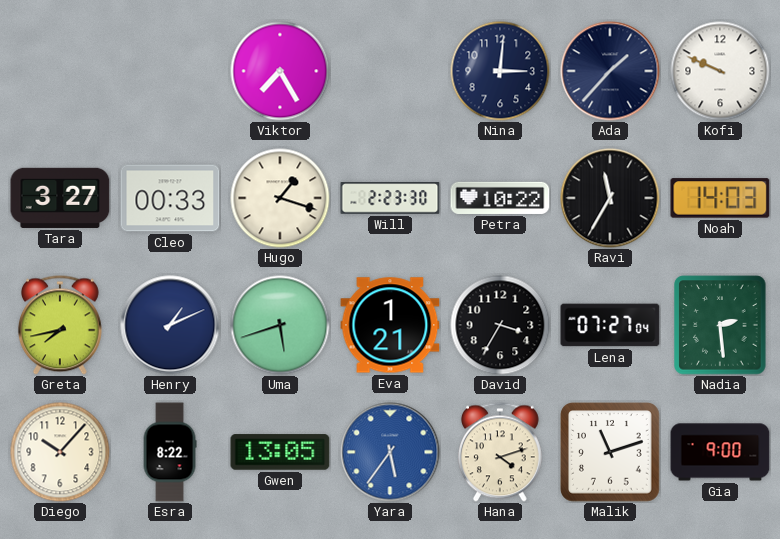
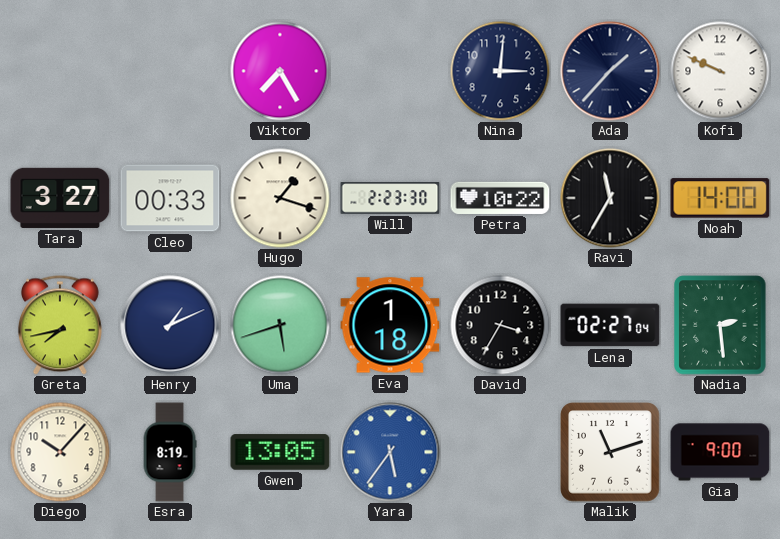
Noah: 14:03 -> 14:00
Eva: 1:21 -> 1:18
Lena: 07:27 -> 02:27
Esra: 8:22 -> 8:19
Hana: 4:12 -> none
